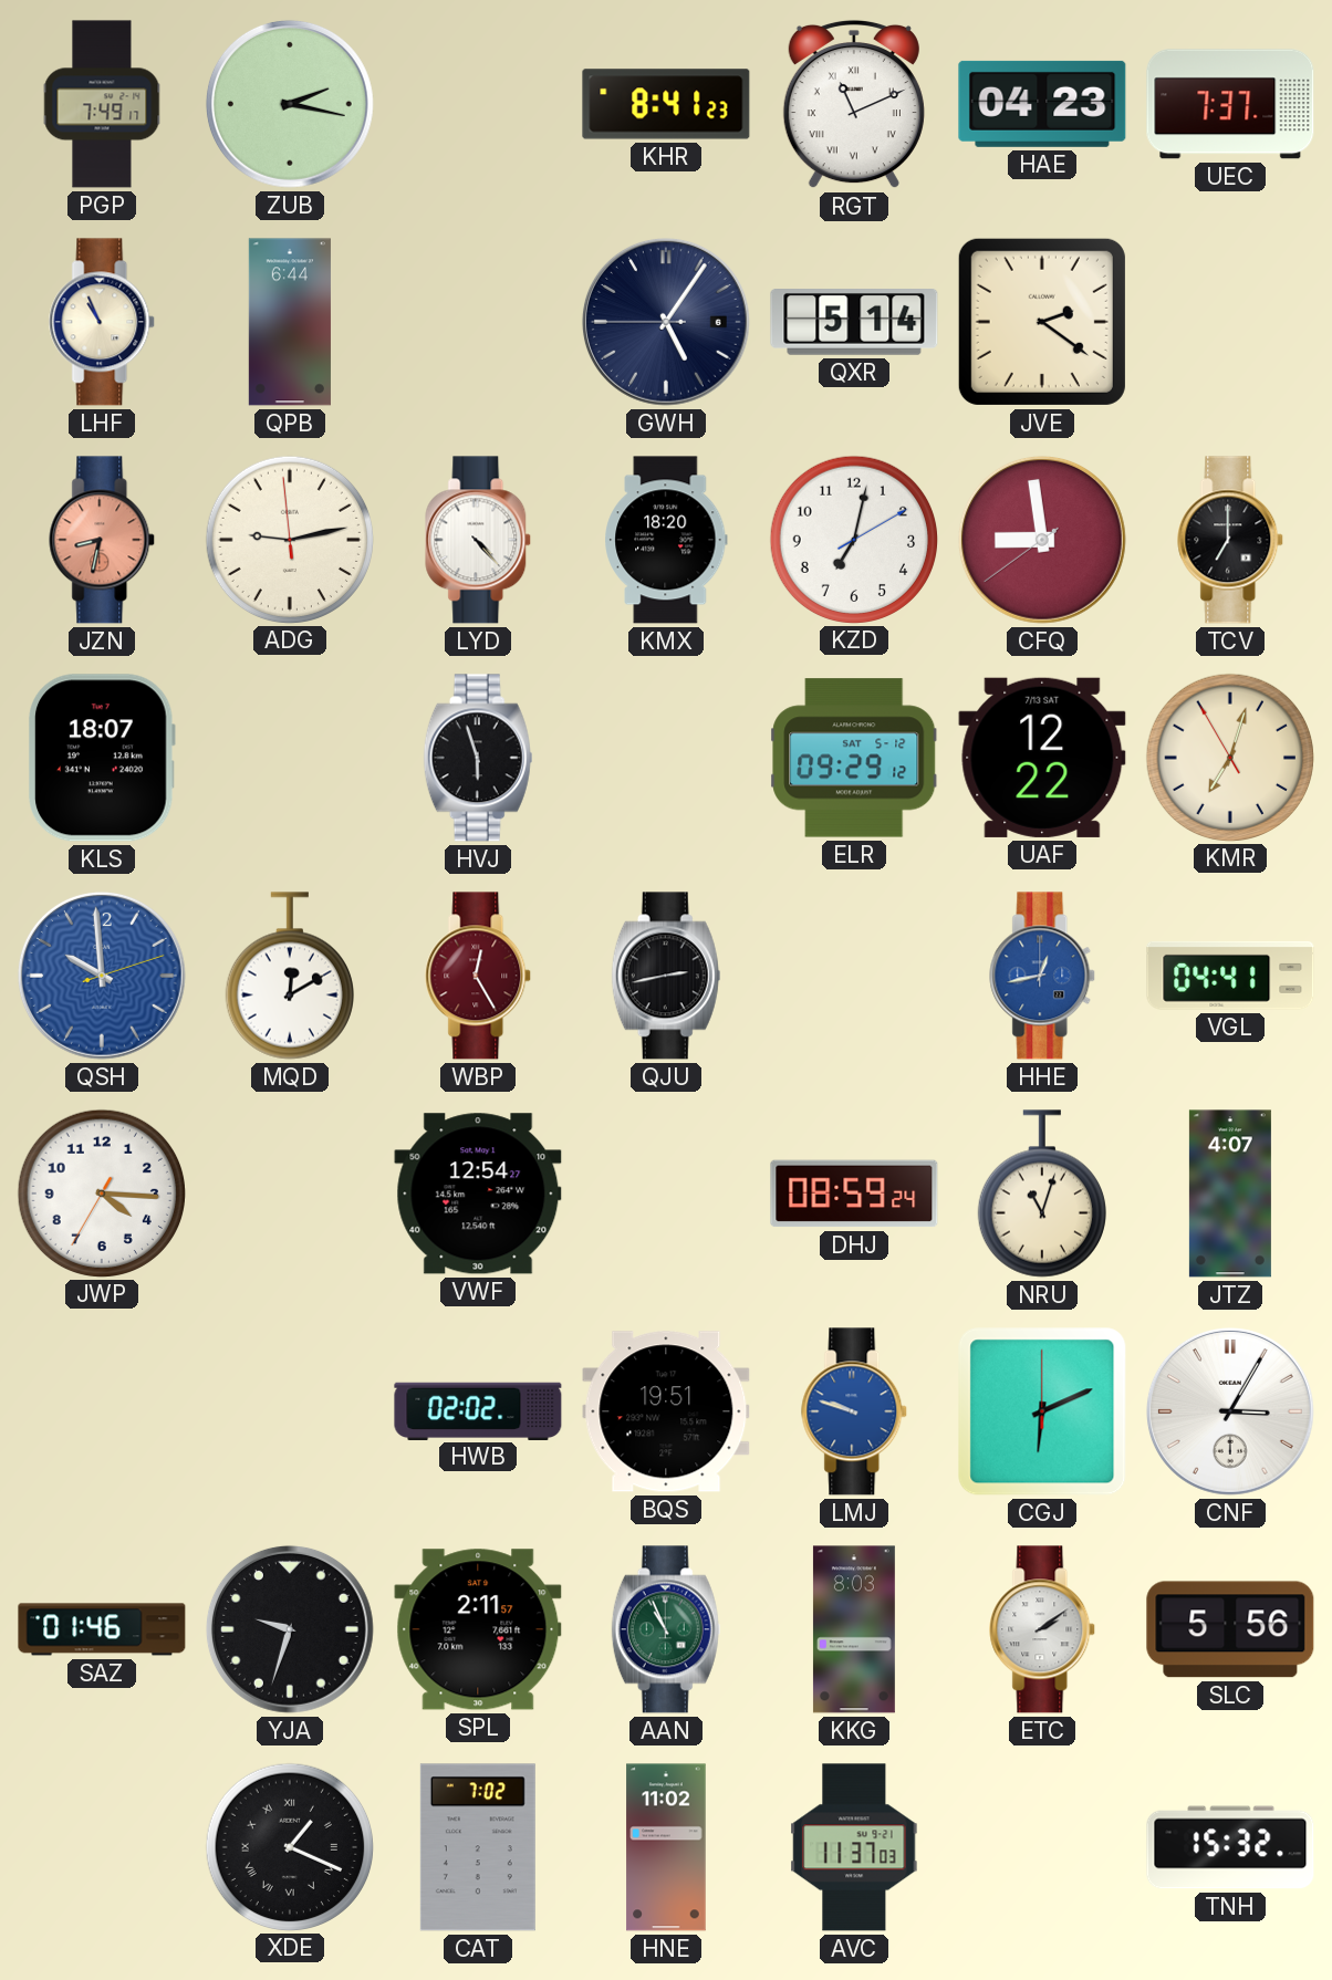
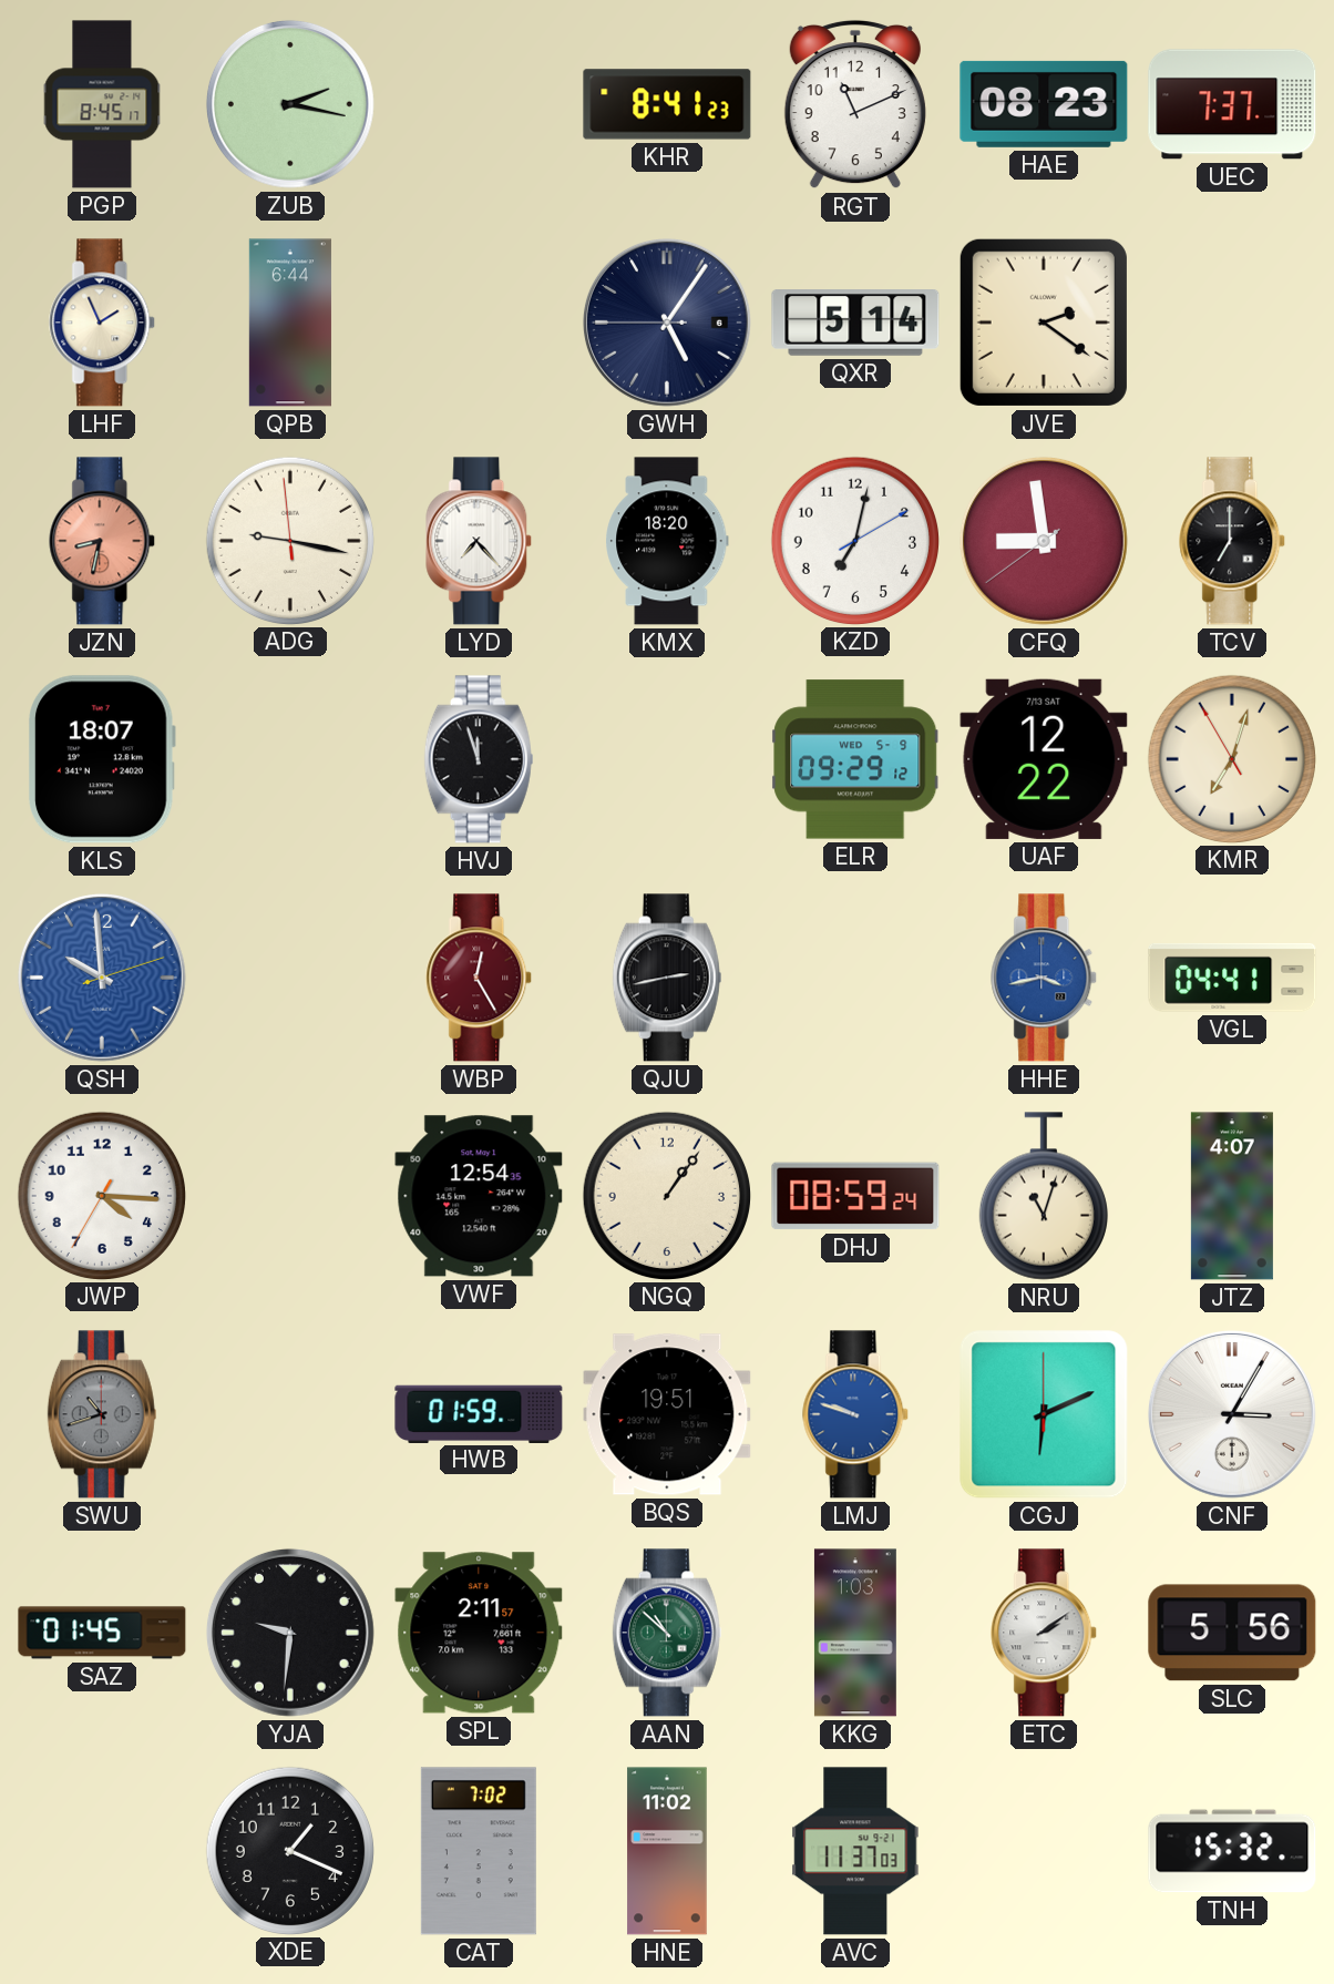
PGP: 7:49 -> 8:45
RGT numerals: Roman -> Arabic
HAE: 04:23 -> 08:23
LHF: 10:56 -> 1:56
ADG: 9:12 -> 9:16
LYD: 4:23 -> 7:23
HVJ: 5:57 -> 11:57
ELR date: SAT 5-12 -> WED 5-9
MQD: 12:10 -> none
HHE: 12:43 -> 3:43
VWF: 12:54:27 -> 12:54:35
NGQ: none -> 1:06
SWU: none -> 10:42
HWB: 02:02 -> 01:59
SAZ: 01:46 -> 01:45
YJA: 9:33 -> 9:31
AAN: 10:56 -> 10:52
KKG: 8:03 -> 1:03
XDE numerals: Roman -> Arabic
